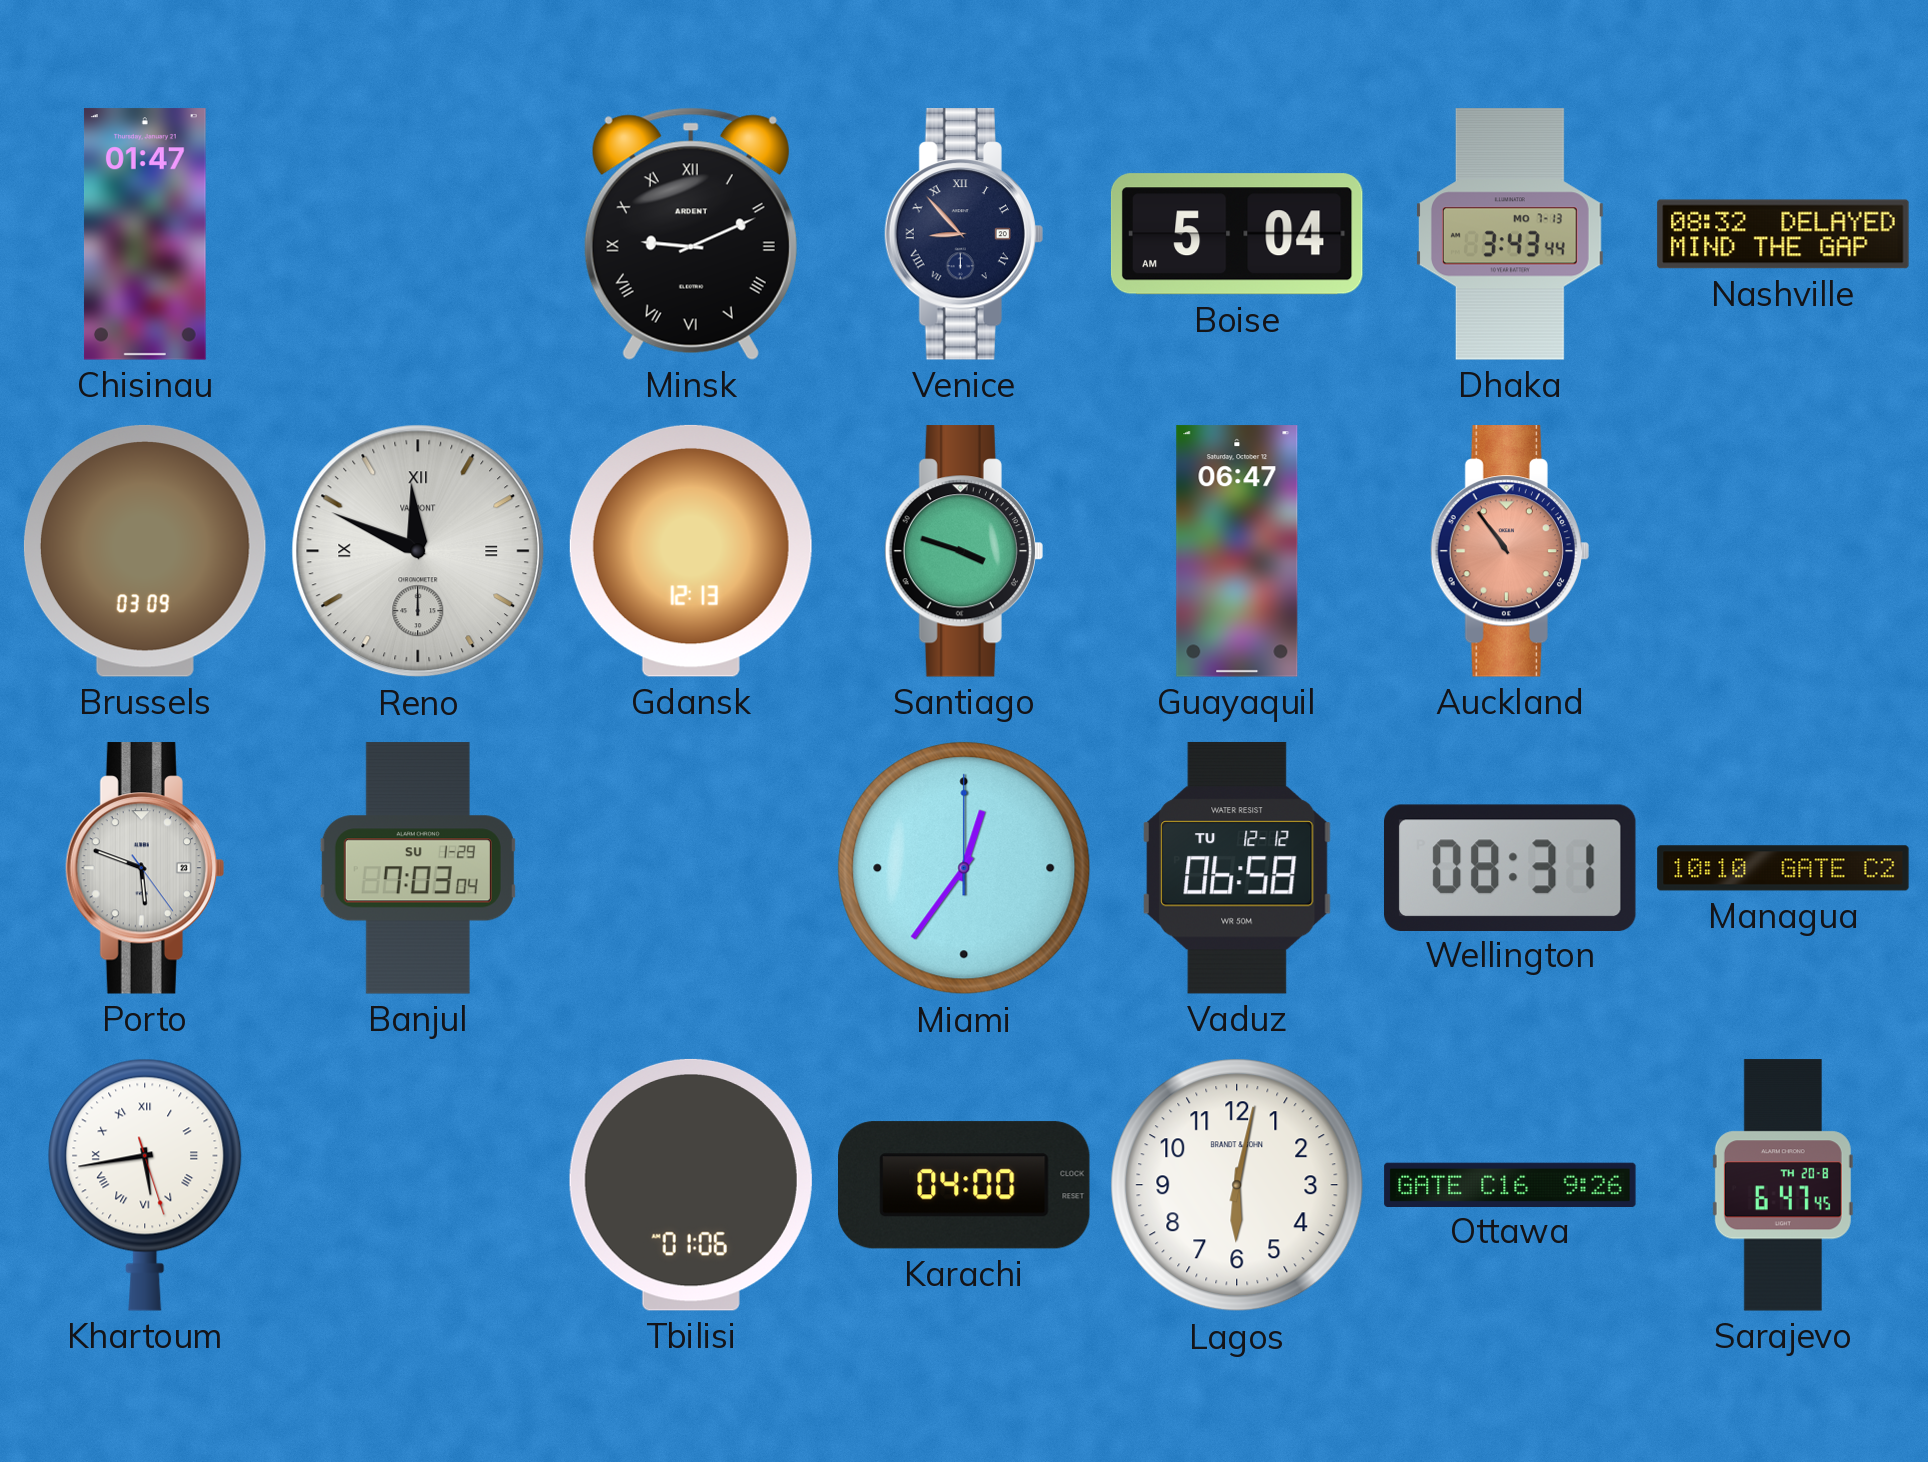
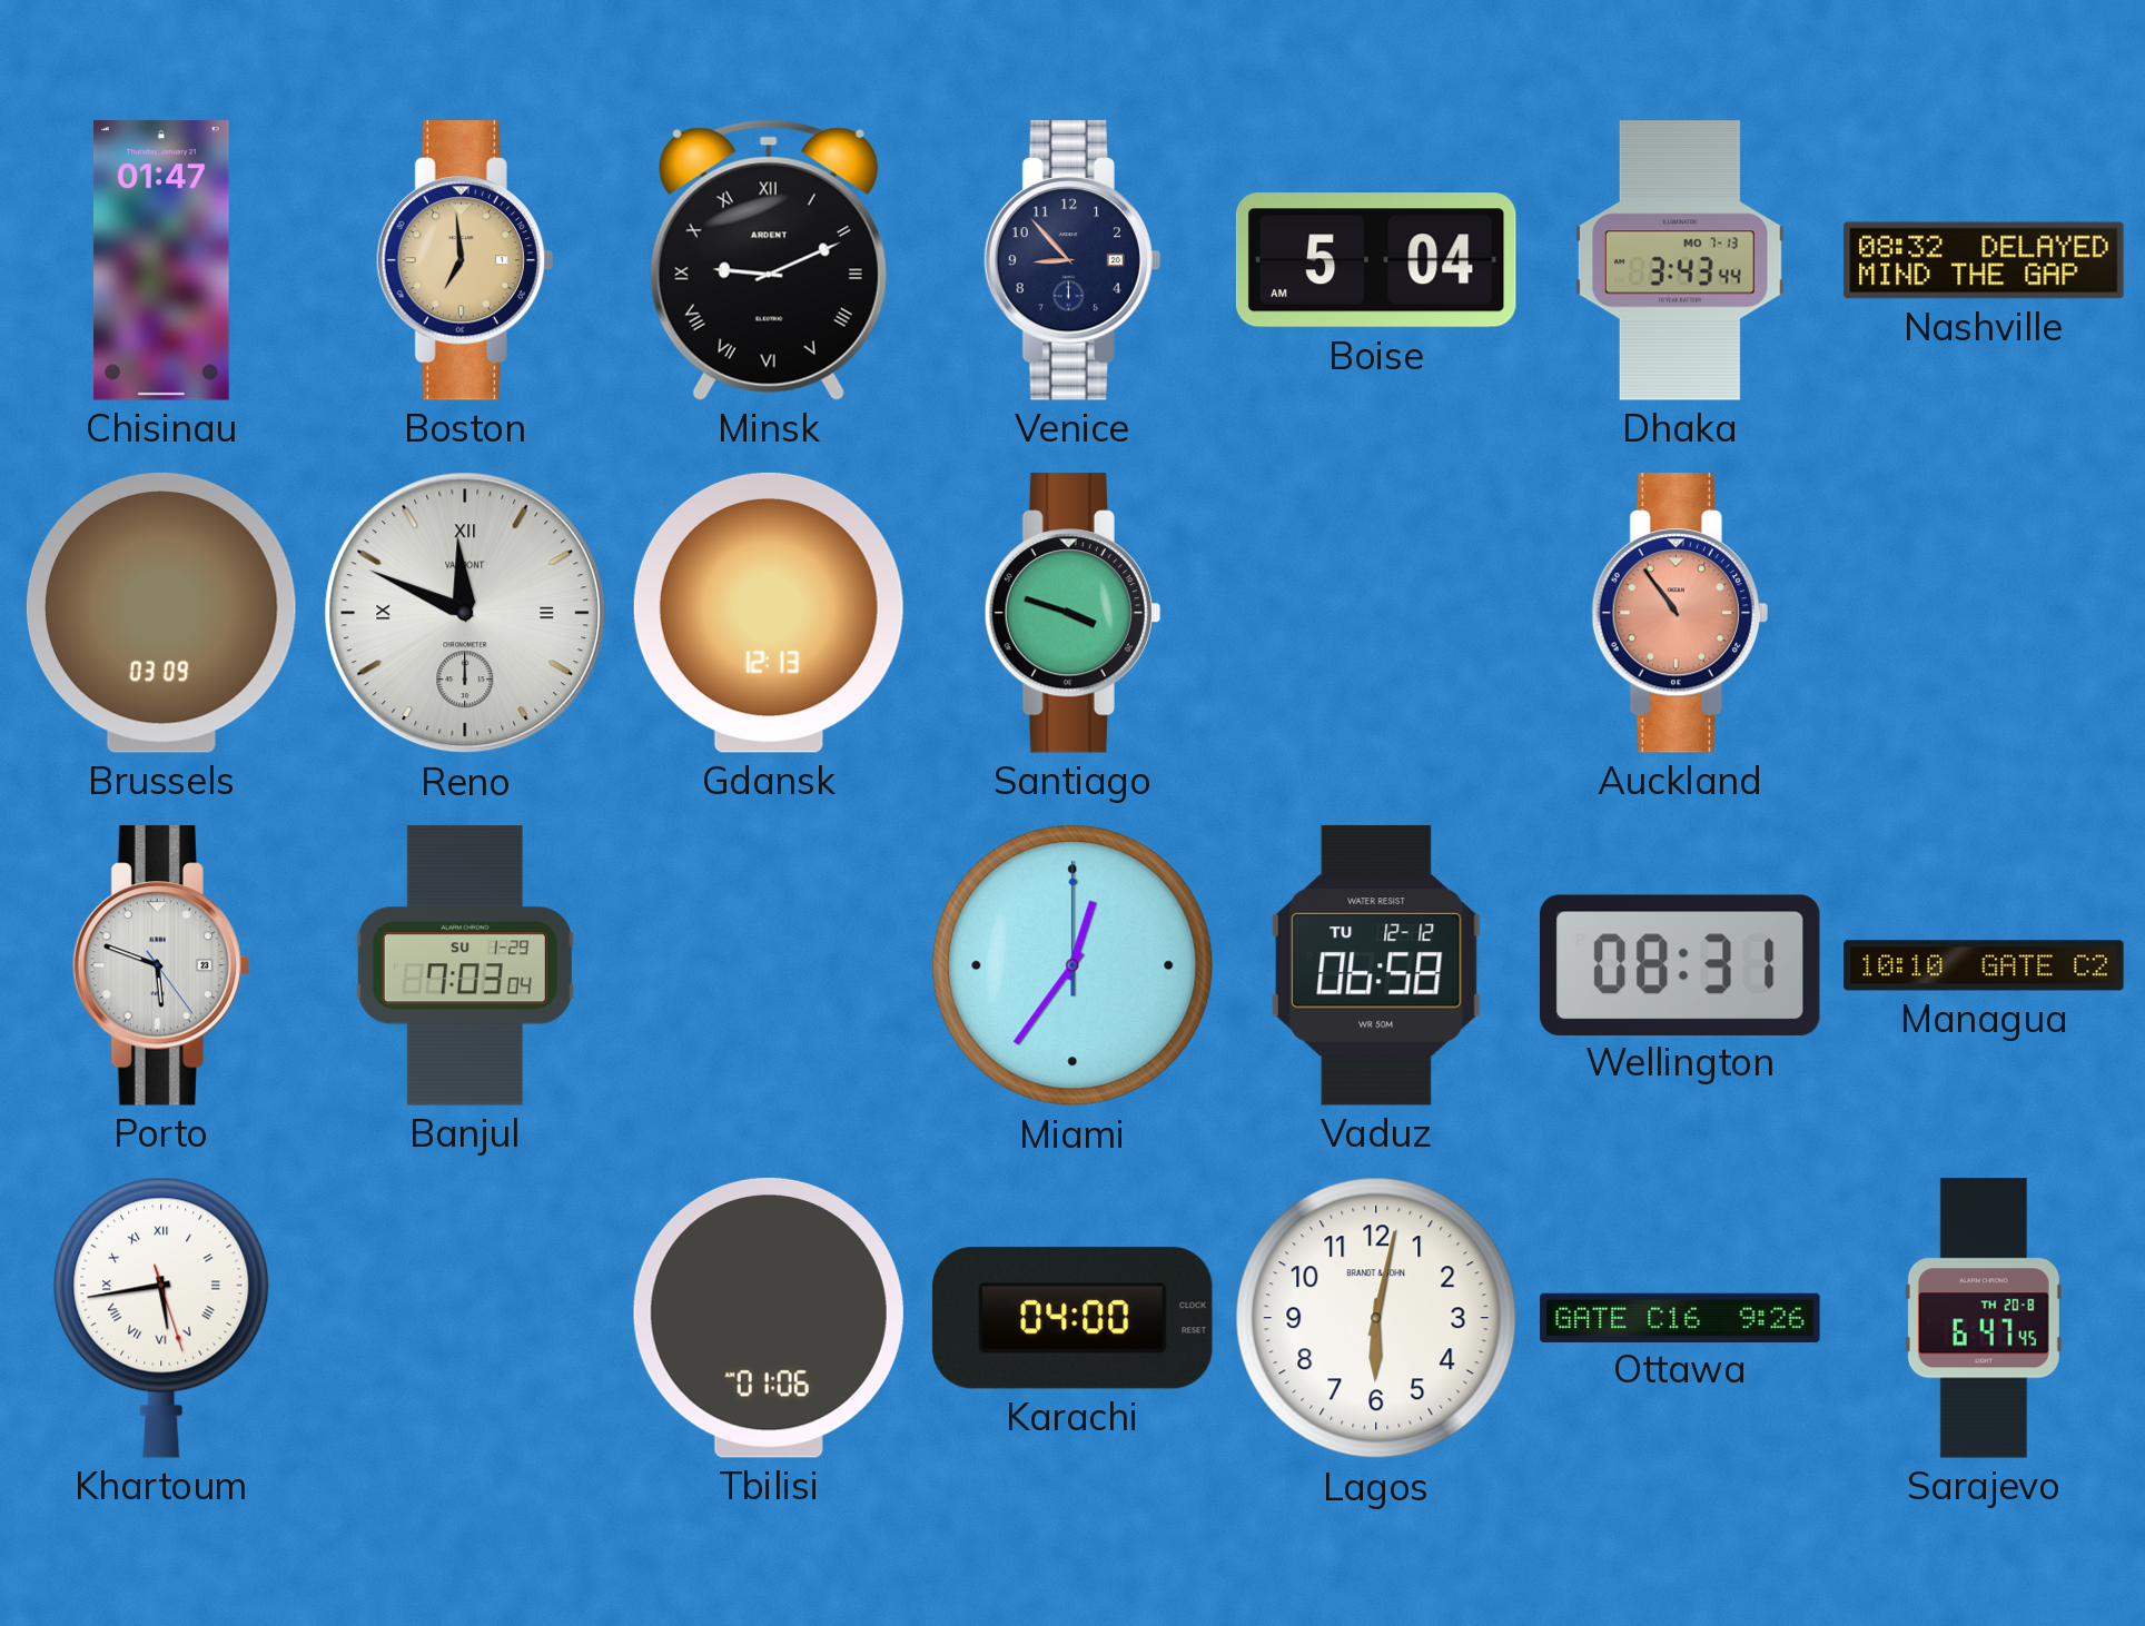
Boston: none -> 6:59
Venice numerals: Roman -> Arabic
Guayaquil: 06:47 -> none
